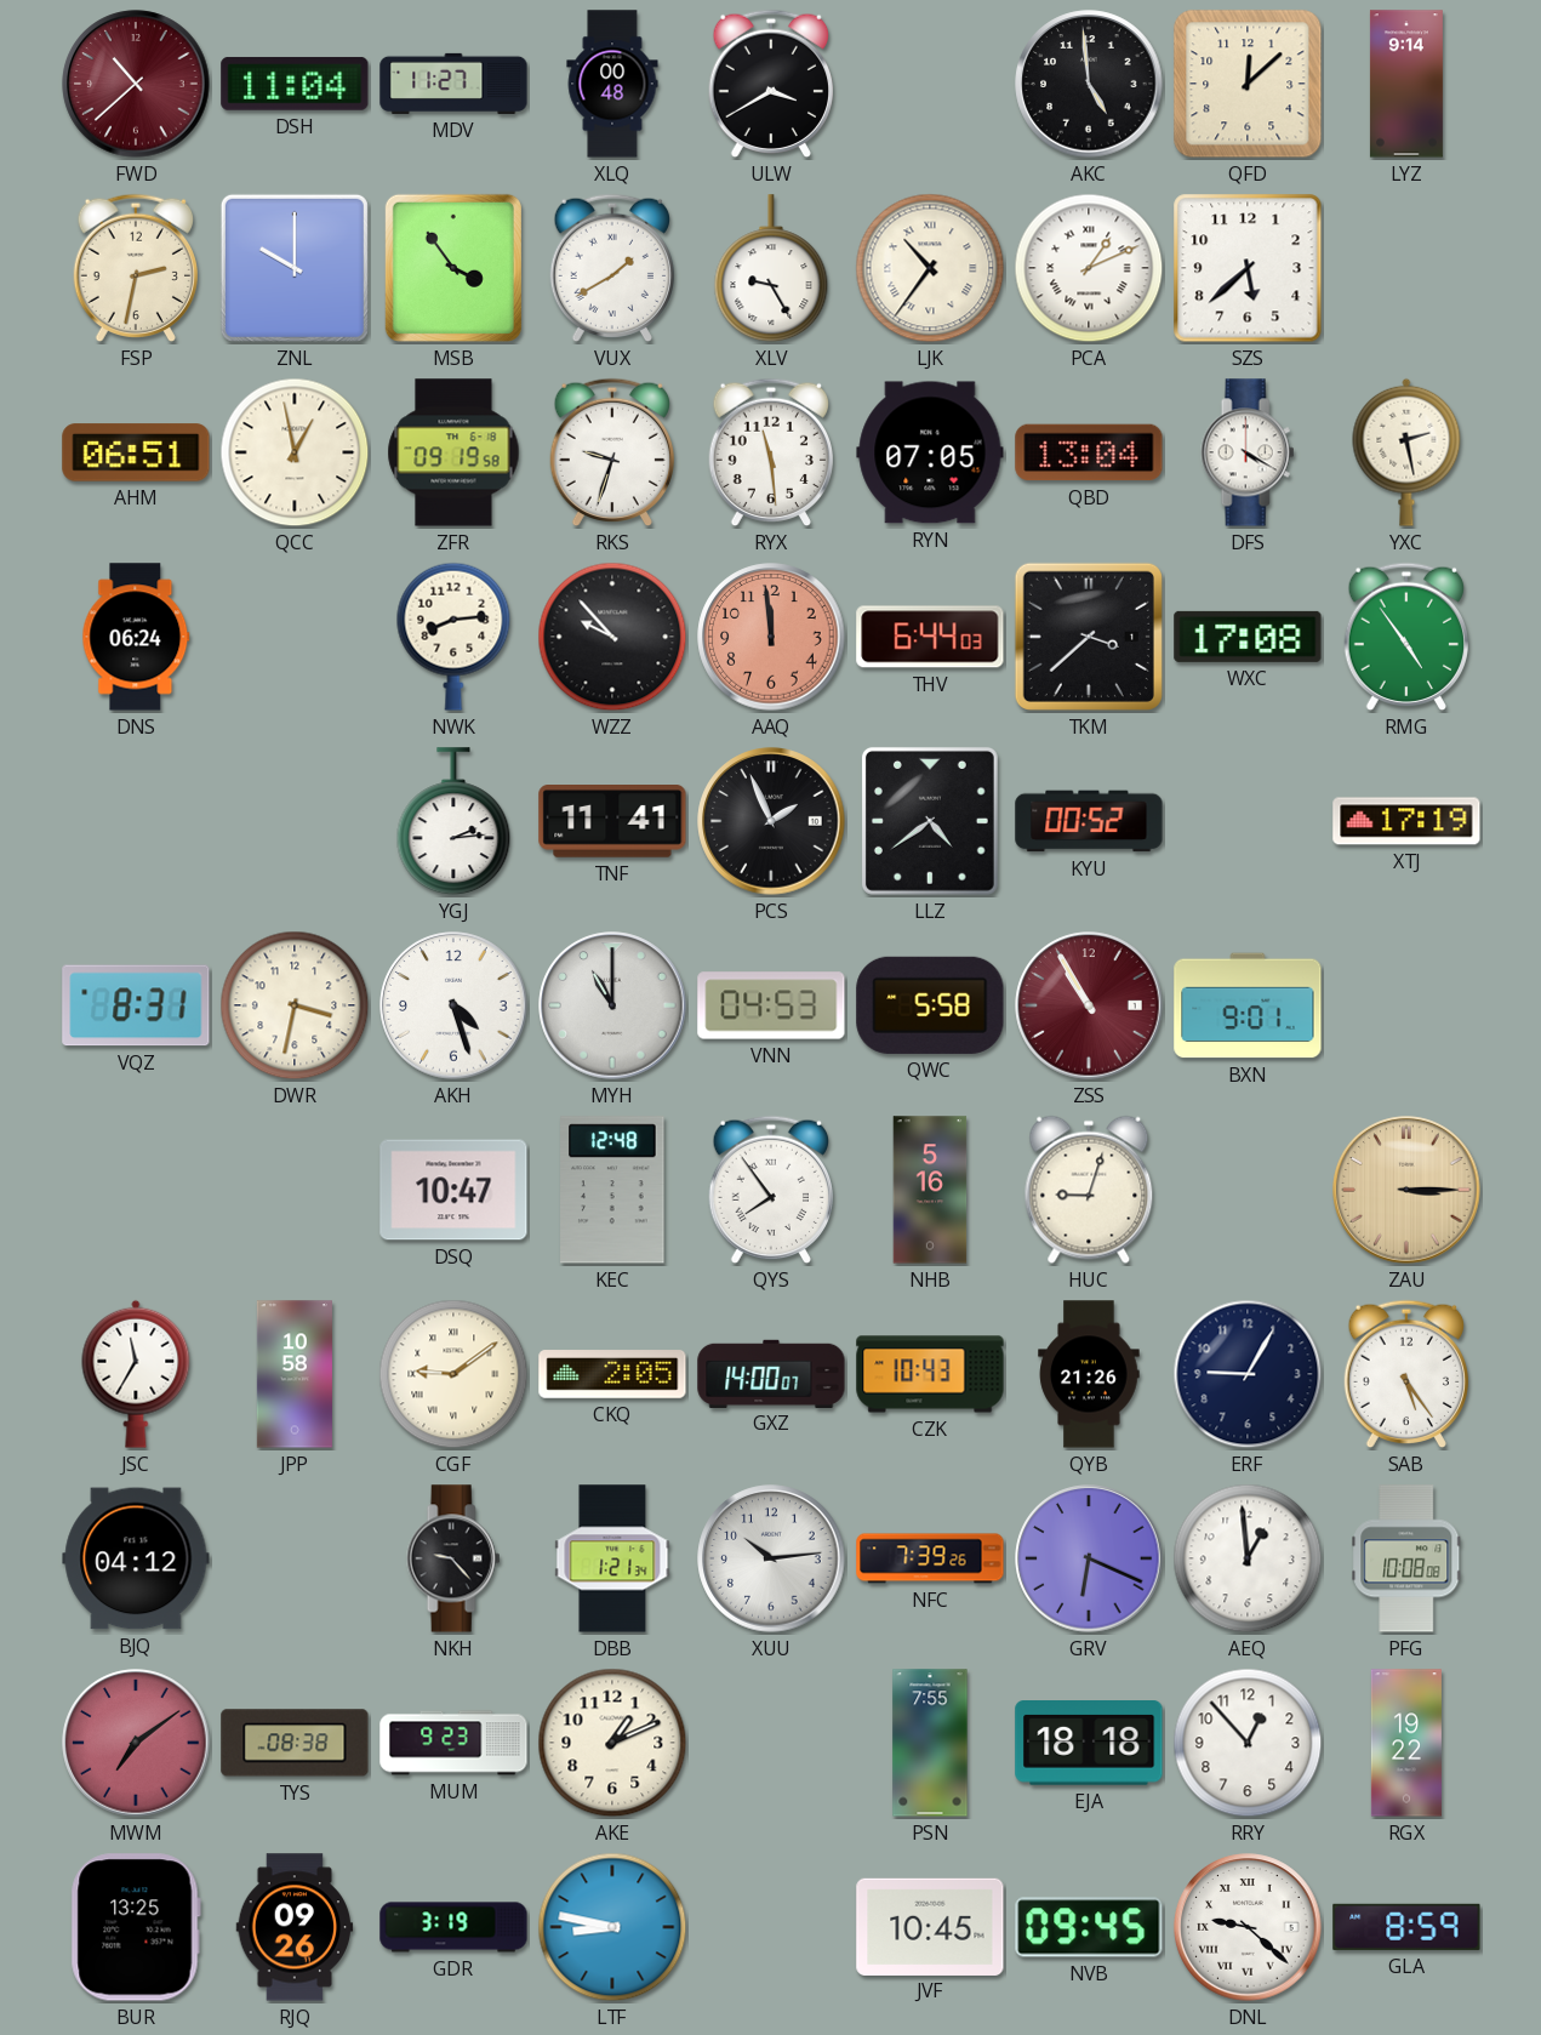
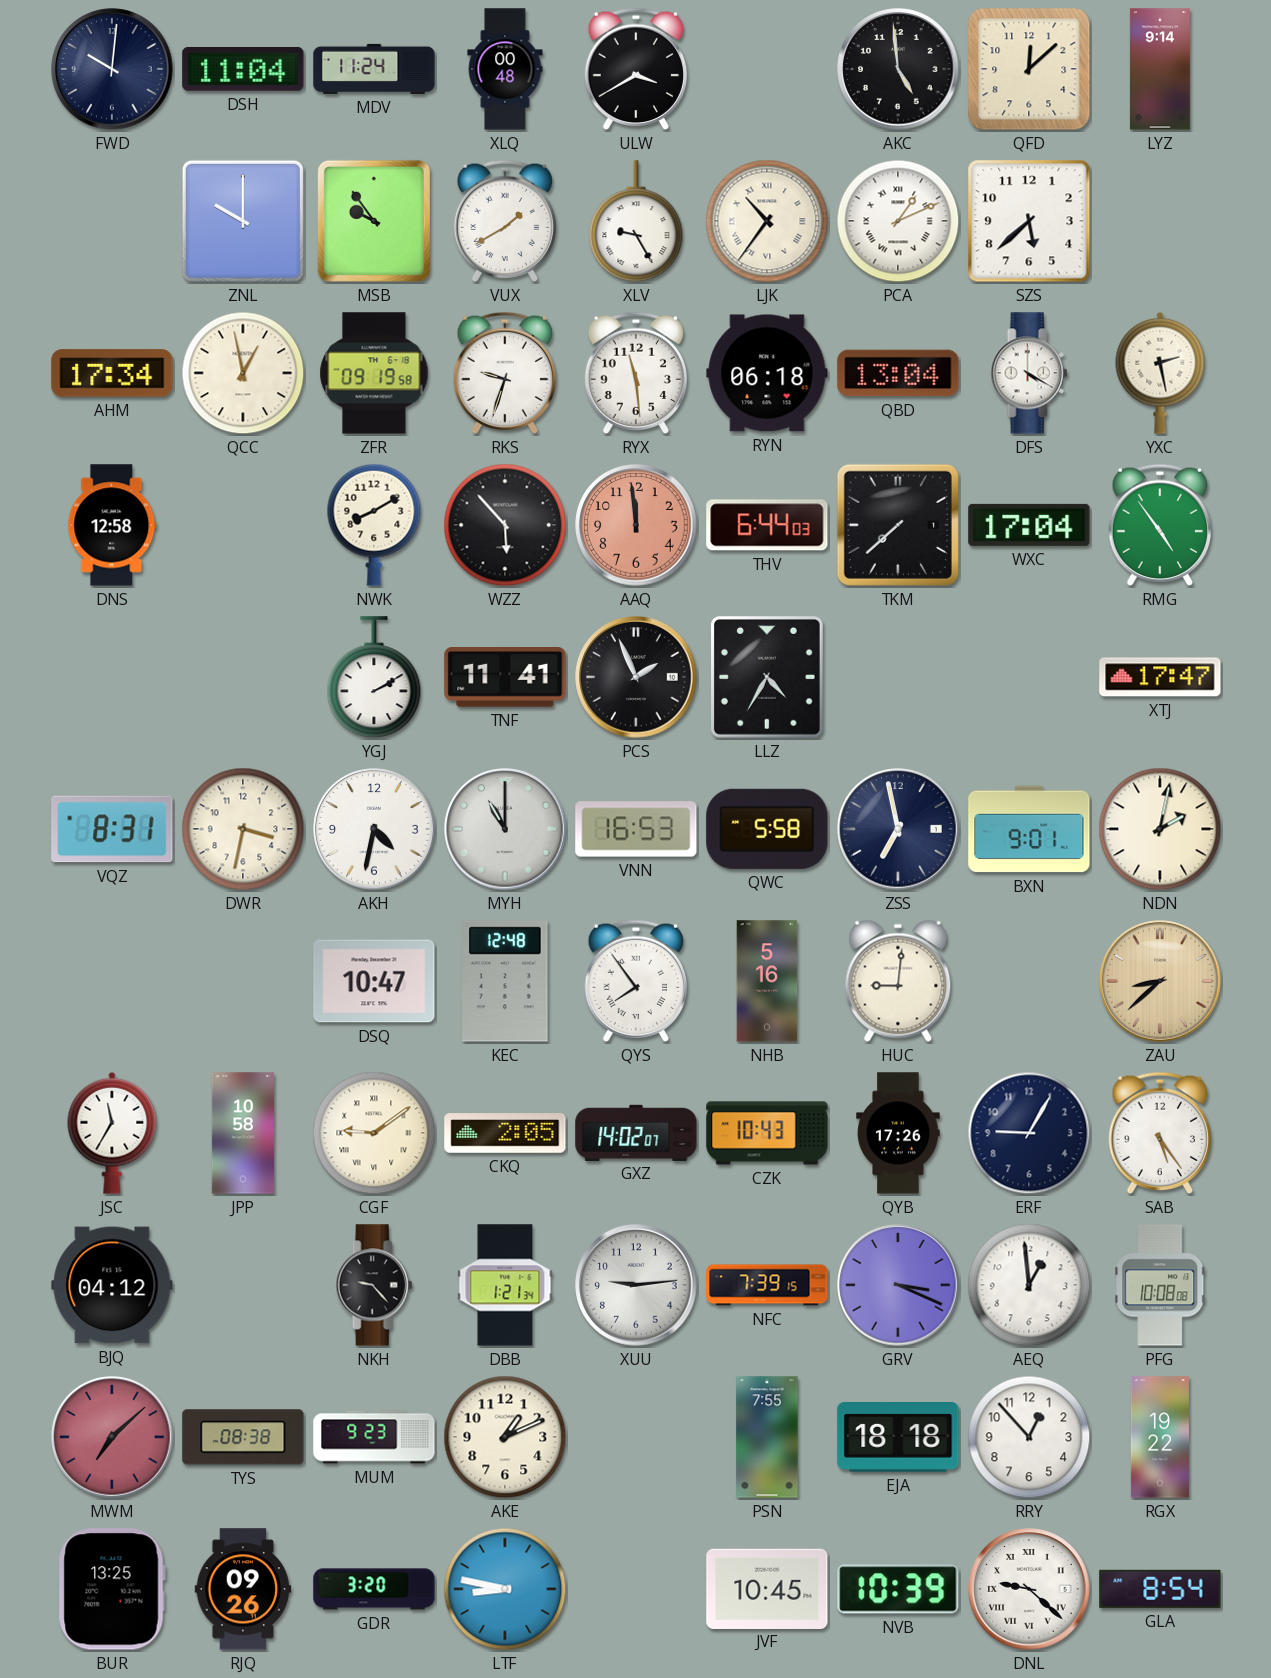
FWD: 10:38 -> 10:01
FWD dial: burgundy -> navy
MDV: 11:27 -> 11:24
FSP: 2:32 -> none
MSB: 3:54 -> 9:54
AHM: 06:51 -> 17:34
RYN: 07:05 -> 06:18
DNS: 06:24 -> 12:58
NWK: 8:14 -> 8:10
WZZ: 9:53 -> 5:53
TKM: 3:38 -> 7:38
WXC: 17:08 -> 17:04
YGJ: 2:14 -> 2:10
LLZ: 4:39 -> 4:35
KYU: 00:52 -> none
XTJ: 17:19 -> 17:47
AKH: 4:27 -> 4:32
VNN: 04:53 -> 16:53
ZSS: 10:55 -> 6:58
ZSS dial: burgundy -> navy
NDN: none -> 2:02
HUC: 9:03 -> 9:01
ZAU: 3:15 -> 8:38
GXZ: 14:00 -> 14:02
QYB: 21:26 -> 17:26
XUU: 10:14 -> 9:14
NFC: 7:39:26 -> 7:39:15
GRV: 6:19 -> 3:19
MWM: 7:09 -> 7:08
GDR: 3:19 -> 3:20
NVB: 09:45 -> 10:39
GLA: 8:59 -> 8:54
